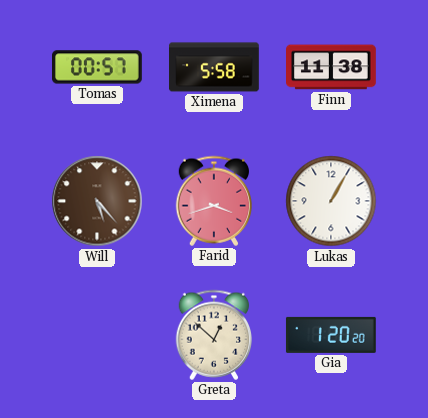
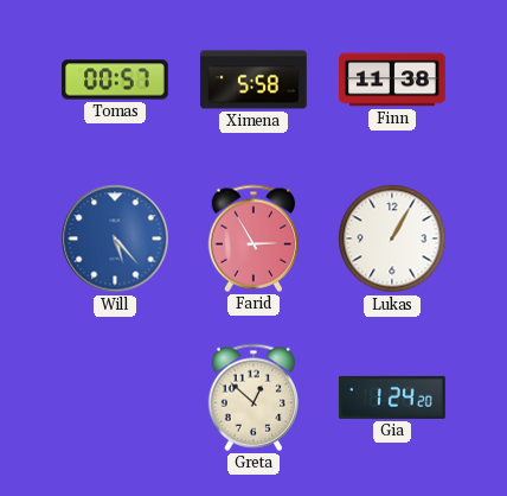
Will dial: brown -> blue
Farid: 3:42 -> 2:55
Gia: 1:20 -> 1:24
